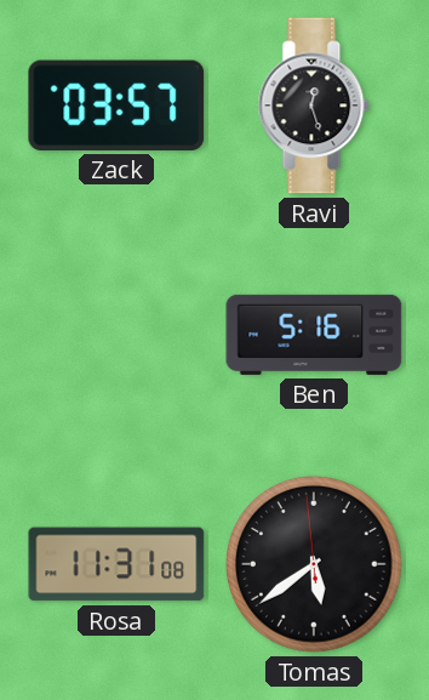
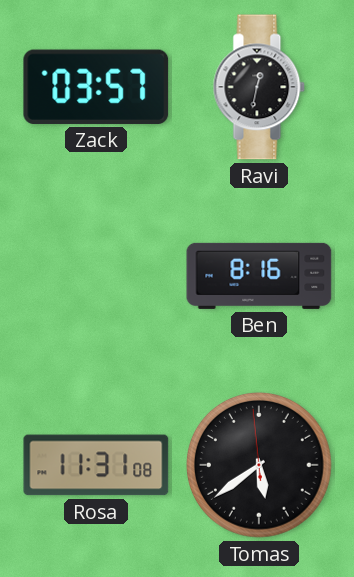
Ravi: 12:27 -> 12:32
Ben: 5:16 -> 8:16
